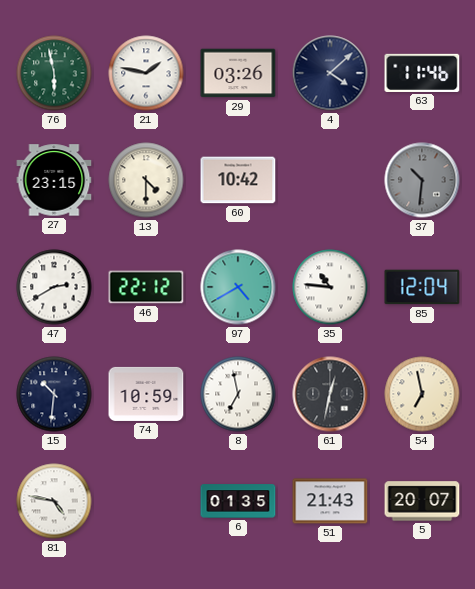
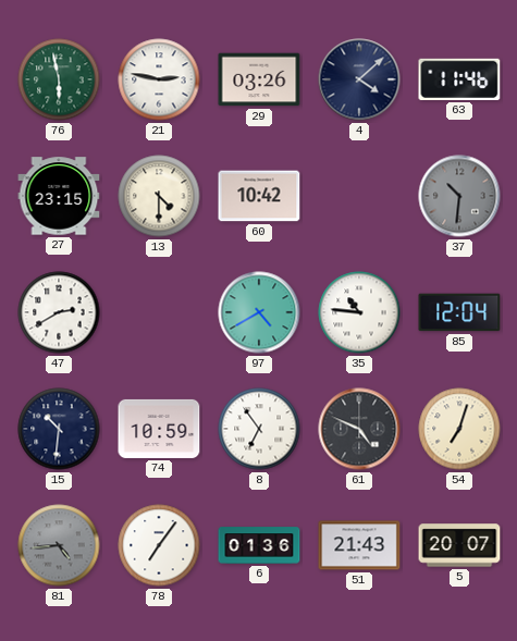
21: 1:47 -> 2:47
46: 22:12 -> none
8: 6:58 -> 6:54
61: 12:32 -> 4:49
54: 6:58 -> 7:03
81: 4:47 -> 4:44
81 dial: white -> grey
78: none -> 7:06
6: 01:35 -> 01:36
